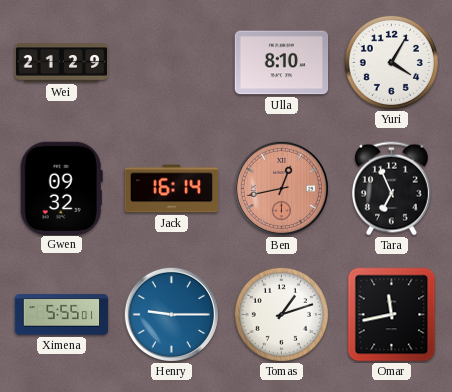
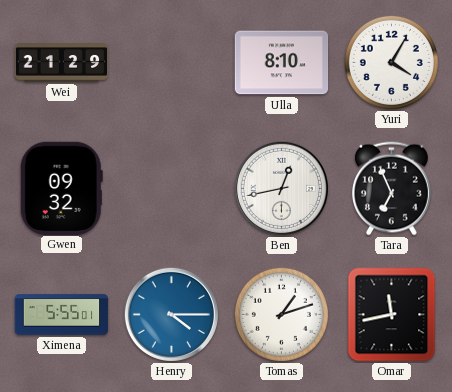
Jack: 16:14 -> none
Ben dial: salmon -> white
Henry: 9:15 -> 4:15
